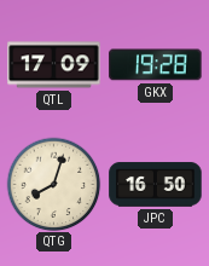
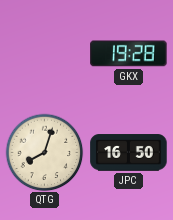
QTL: 17:09 -> none
